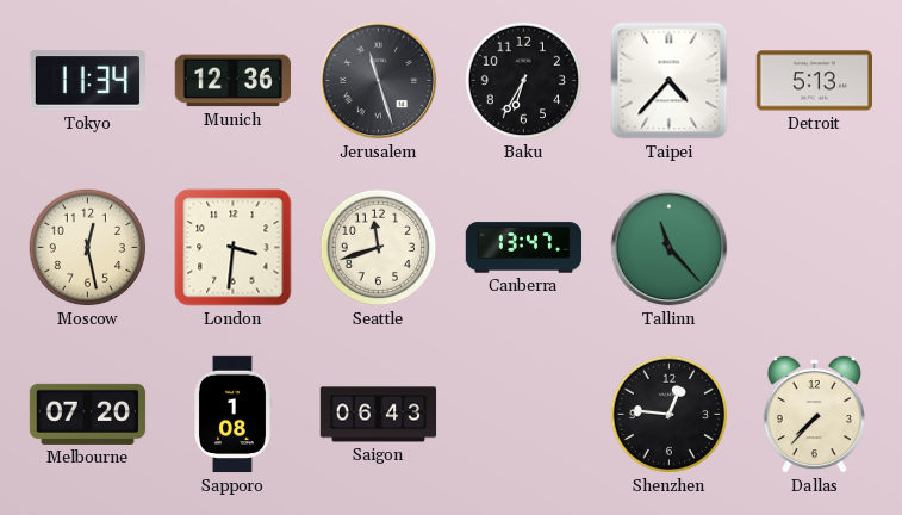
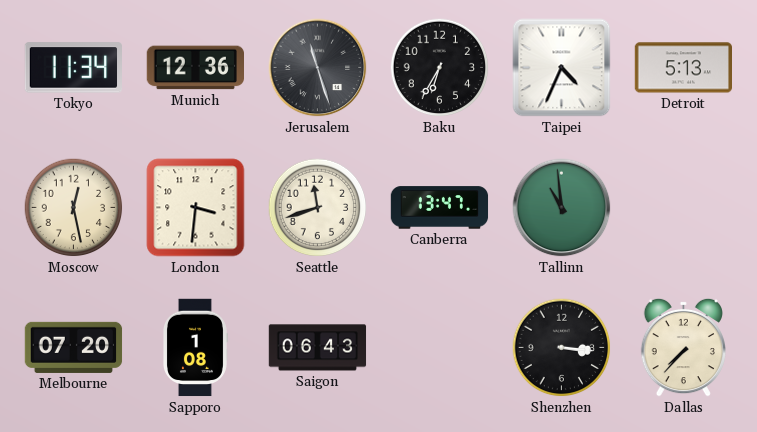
Taipei: 4:37 -> 4:34
Tallinn: 11:23 -> 10:59
Shenzhen: 12:46 -> 3:16
